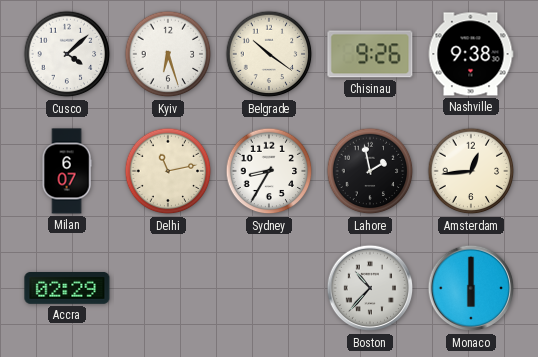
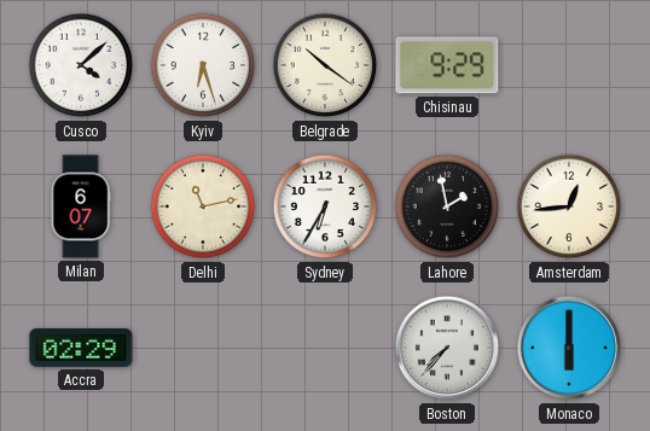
Chisinau: 9:26 -> 9:29
Nashville: 9:38 -> none
Sydney: 8:35 -> 6:35
Boston: 10:37 -> 7:37
